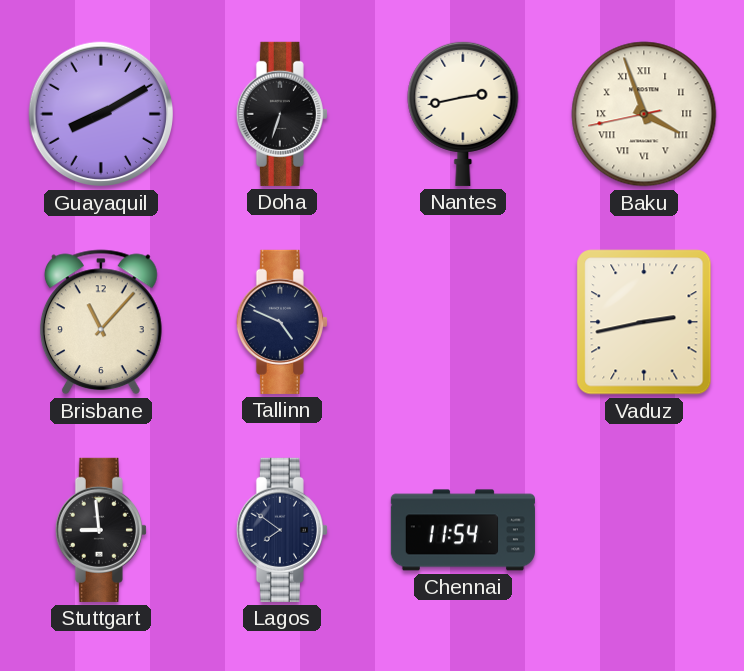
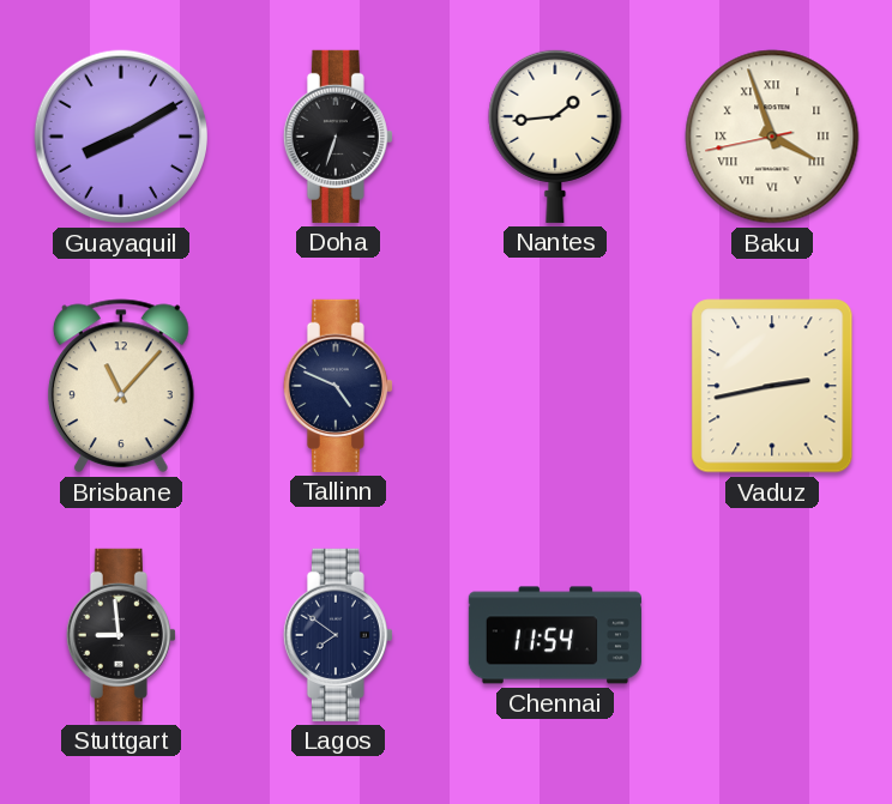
Nantes: 2:43 -> 1:44
